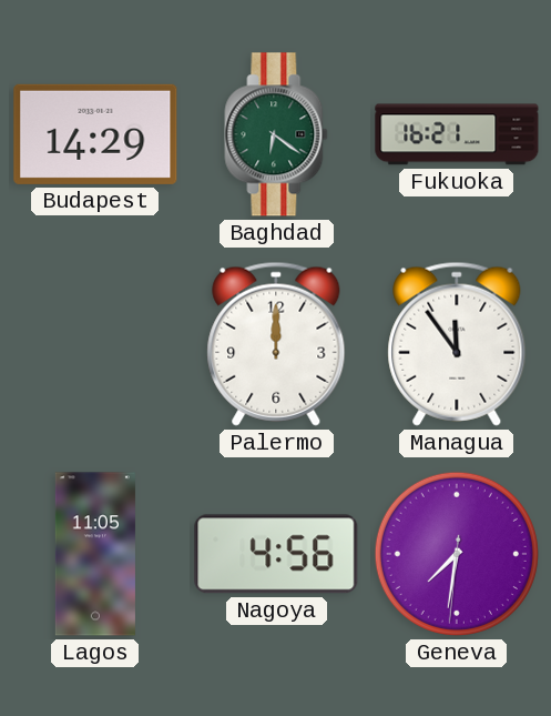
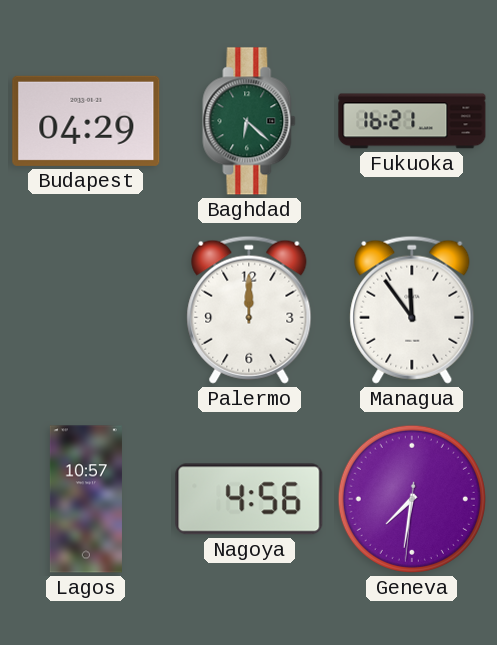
Budapest: 14:29 -> 04:29
Baghdad: 6:21 -> 6:22
Lagos: 11:05 -> 10:57
